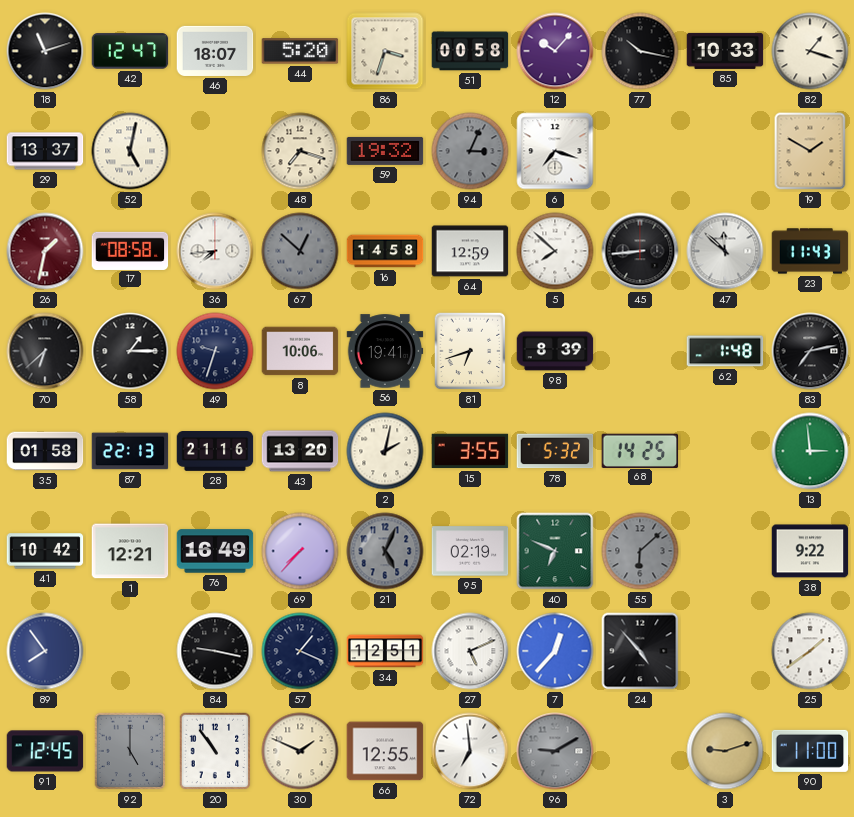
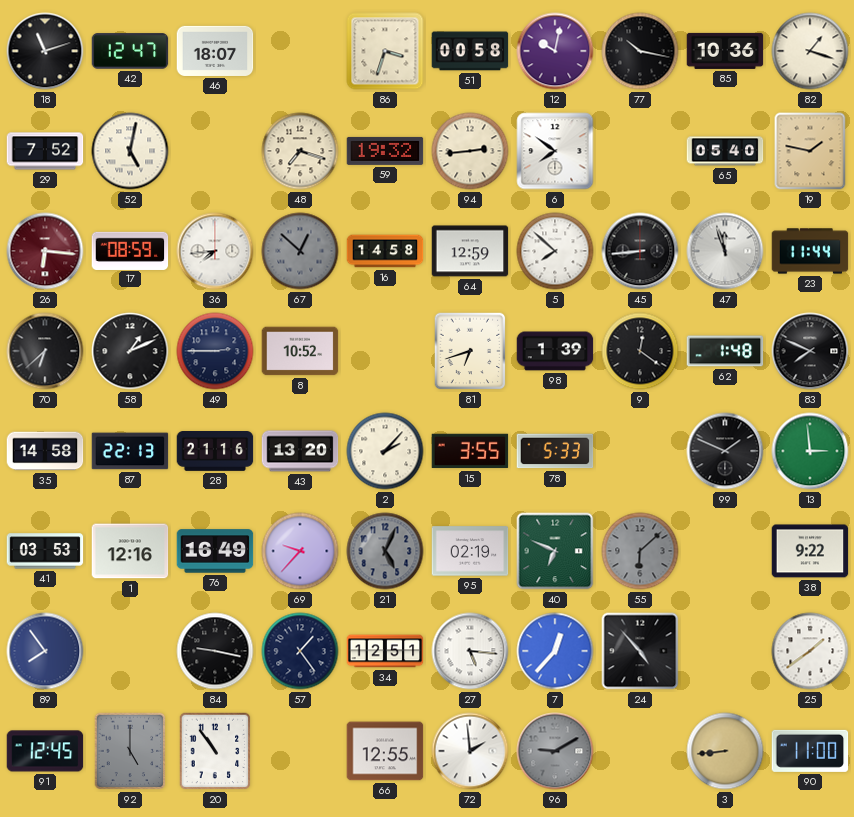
44: 5:20 -> none
12: 10:07 -> 10:02
85: 10:33 -> 10:36
29: 13:37 -> 7:52
94: 3:04 -> 2:44
94 dial: grey -> cream
6: 7:18 -> 7:51
65: none -> 05:40
19: 1:50 -> 1:47
26: 1:32 -> 6:16
17: 08:58 -> 08:59
47: 11:52 -> 11:57
23: 11:43 -> 11:44
58: 1:15 -> 1:11
49: 9:33 -> 2:45
8: 10:06 -> 10:52
56: 19:41 -> none
98: 8:39 -> 1:39
9: none -> 12:21
83: 7:13 -> 7:49
35: 01:58 -> 14:58
2: 2:02 -> 2:07
78: 5:32 -> 5:33
68: 14:25 -> none
99: none -> 1:49
41: 10:42 -> 03:53
1: 12:21 -> 12:16
69: 7:37 -> 9:37
57: 1:19 -> 1:24
27: 5:11 -> 5:16
30: 1:49 -> none
72: 6:59 -> 1:59
3: 9:12 -> 8:44
